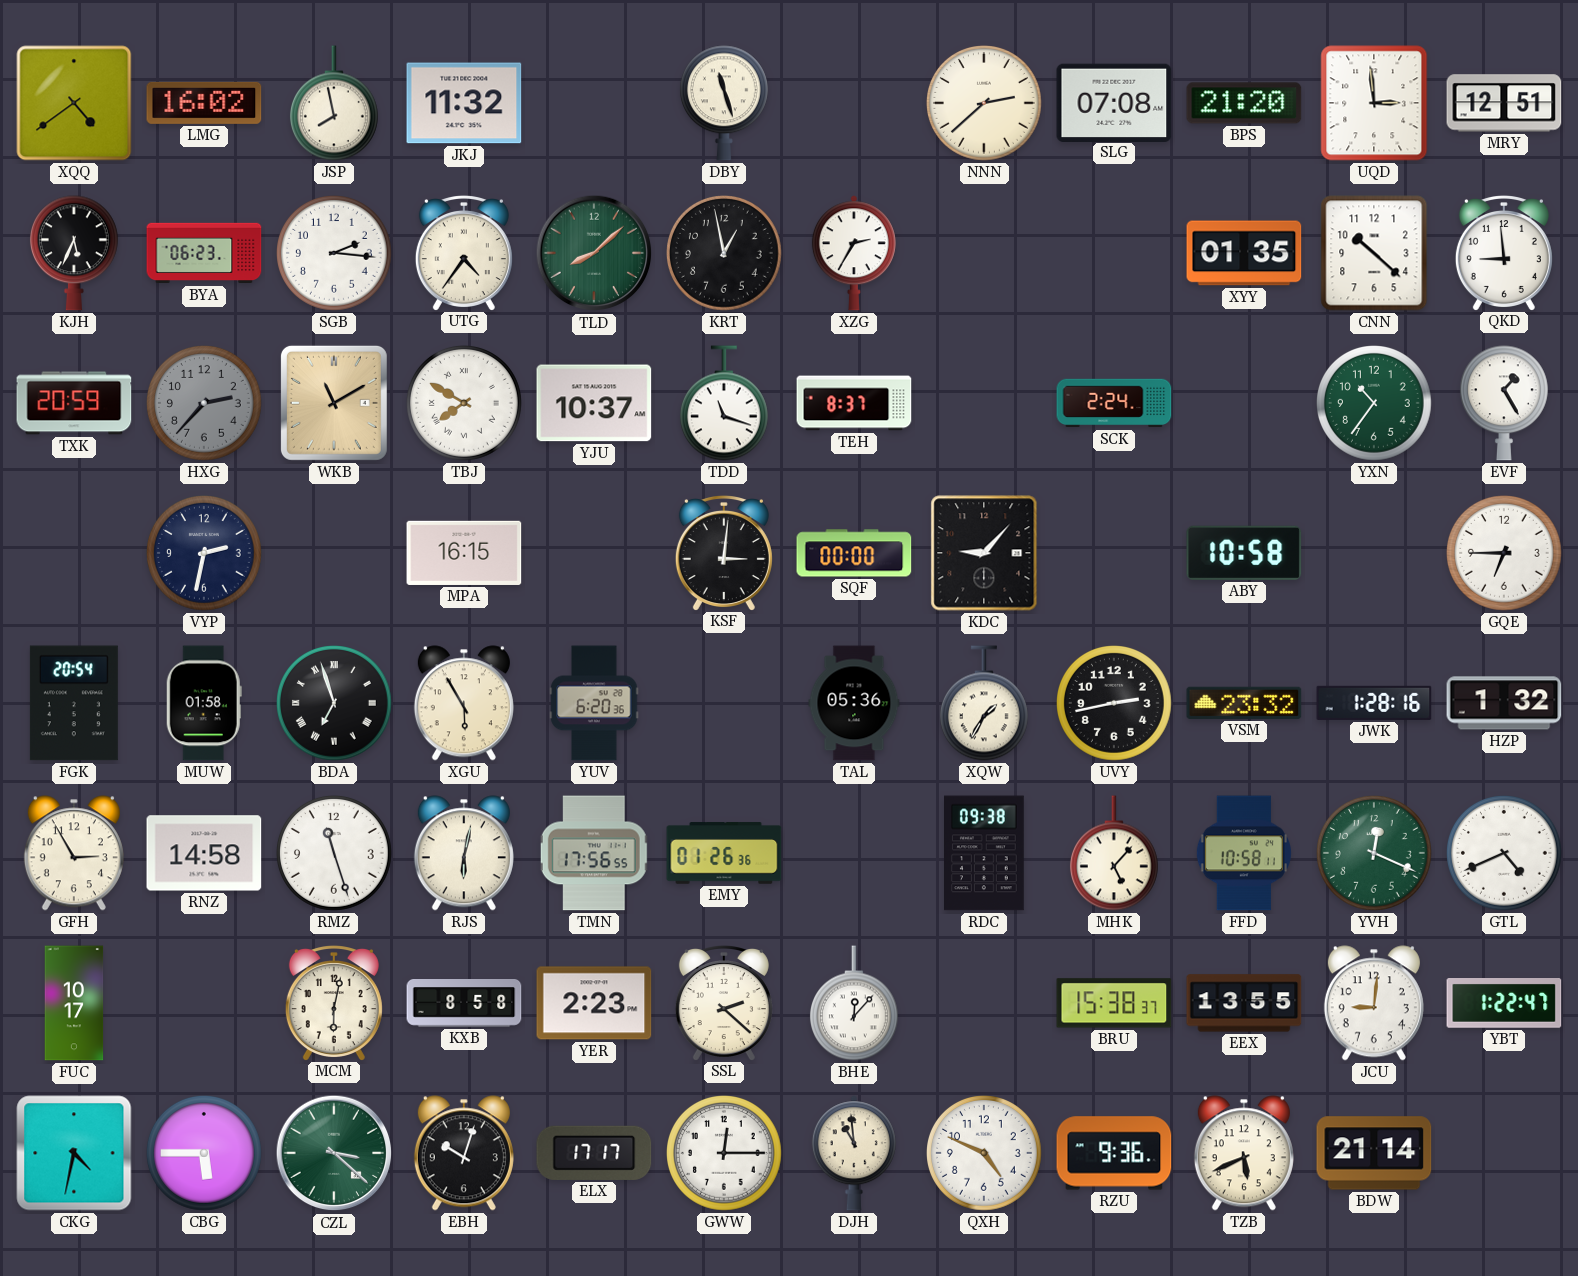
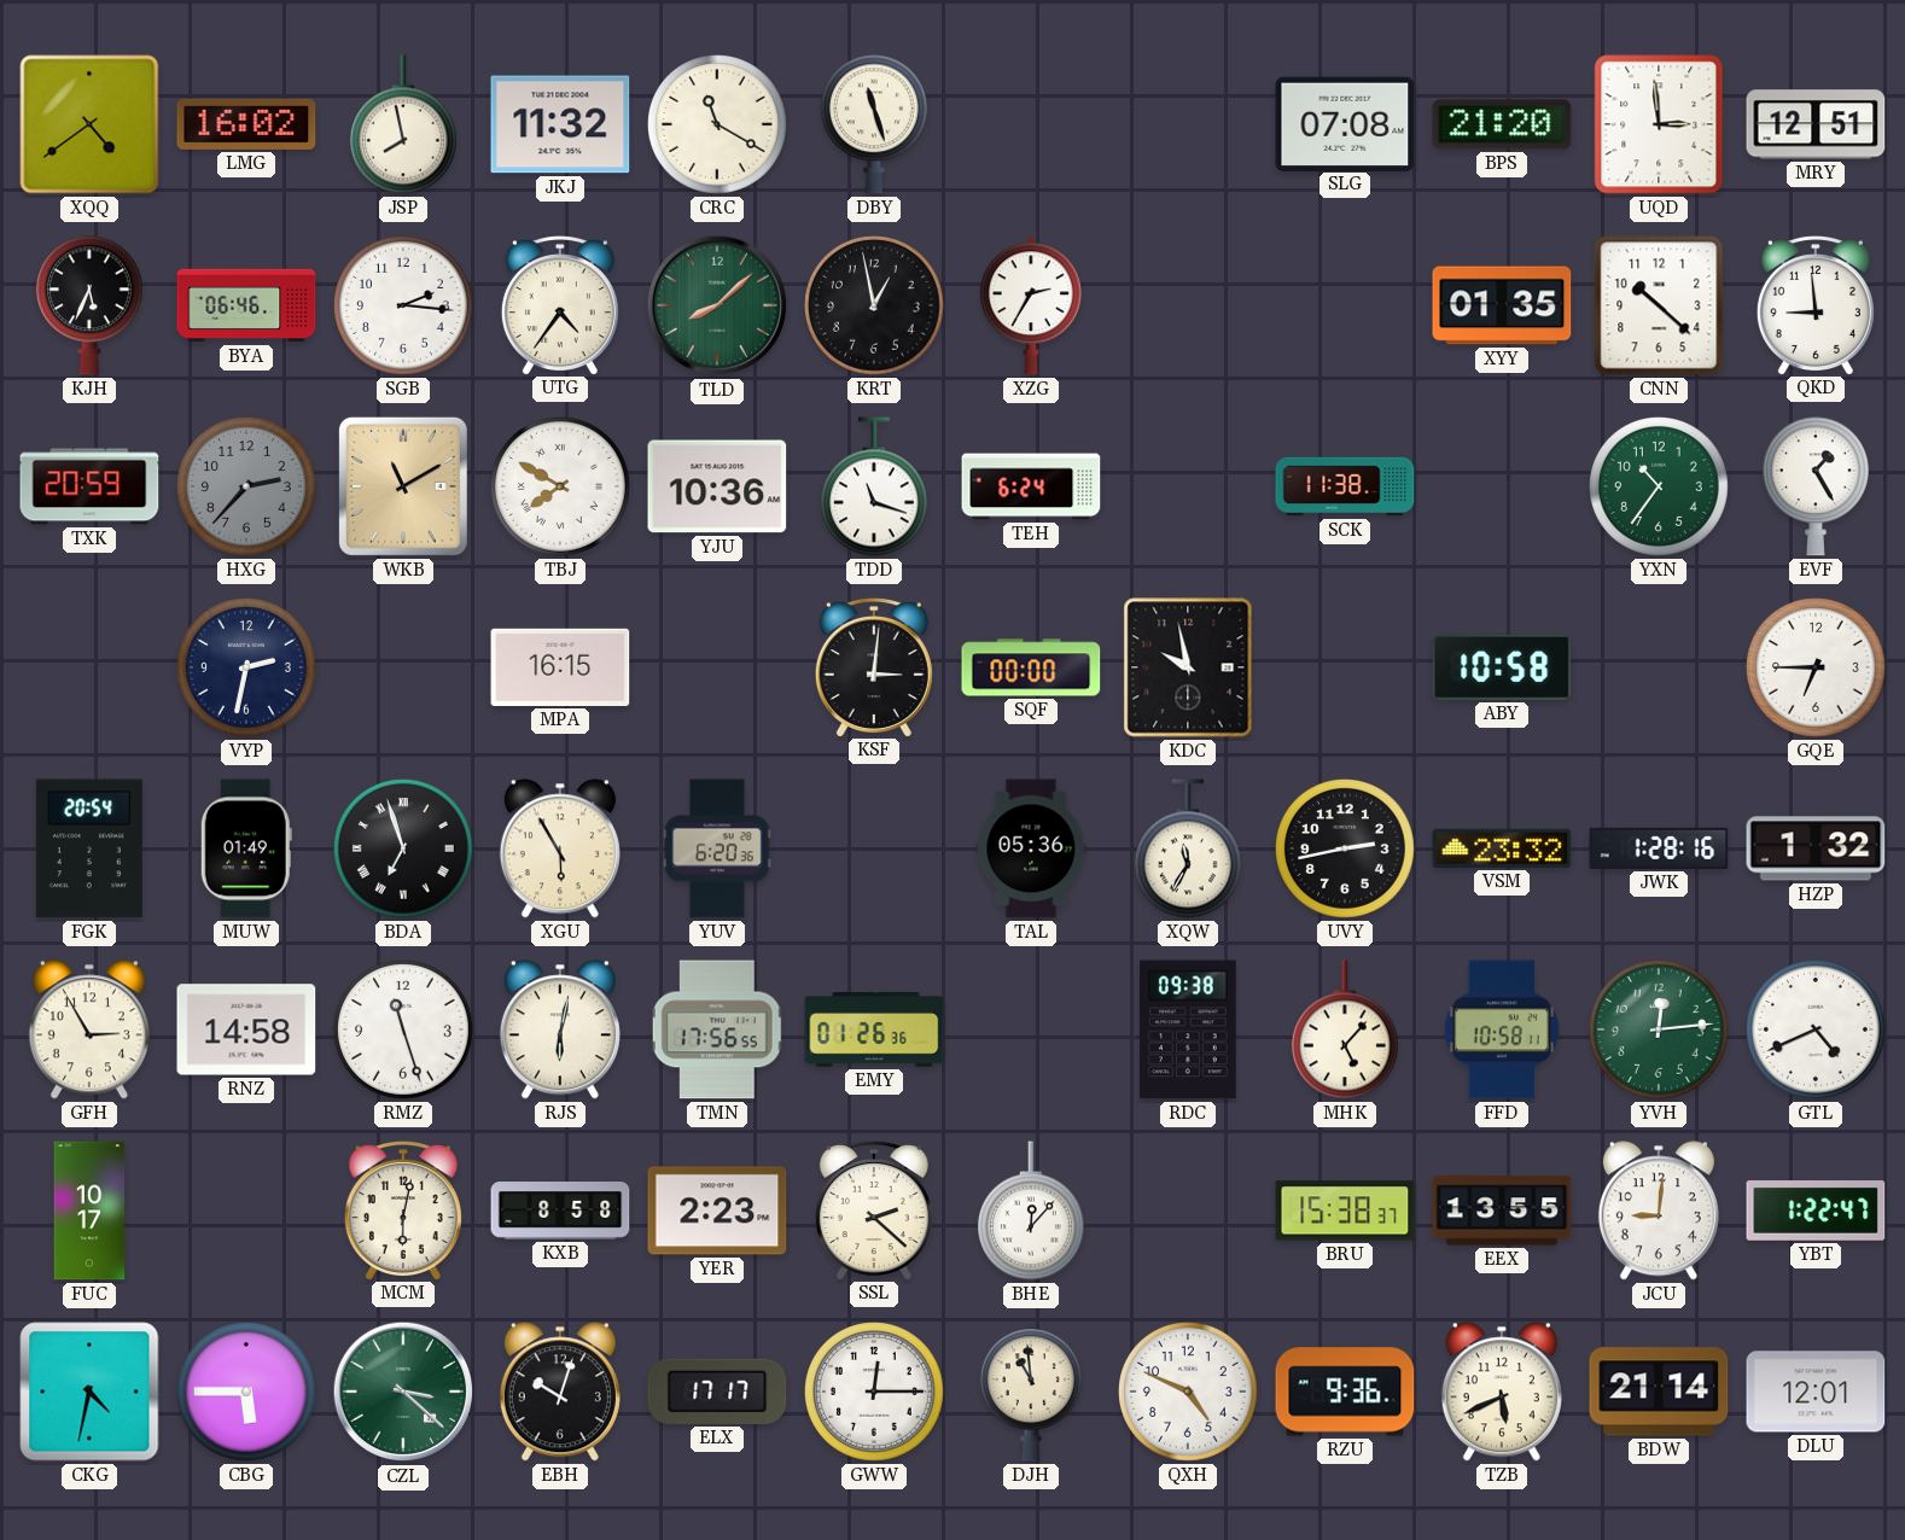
CRC: none -> 11:20
NNN: 2:38 -> none
BYA: 06:23 -> 06:46
YJU: 10:37 -> 10:36
TEH: 8:37 -> 6:24
SCK: 2:24 -> 11:38
KDC: 9:07 -> 9:58
MUW: 01:58 -> 01:49
XQW: 1:35 -> 11:35
YVH: 12:19 -> 12:14
DLU: none -> 12:01
